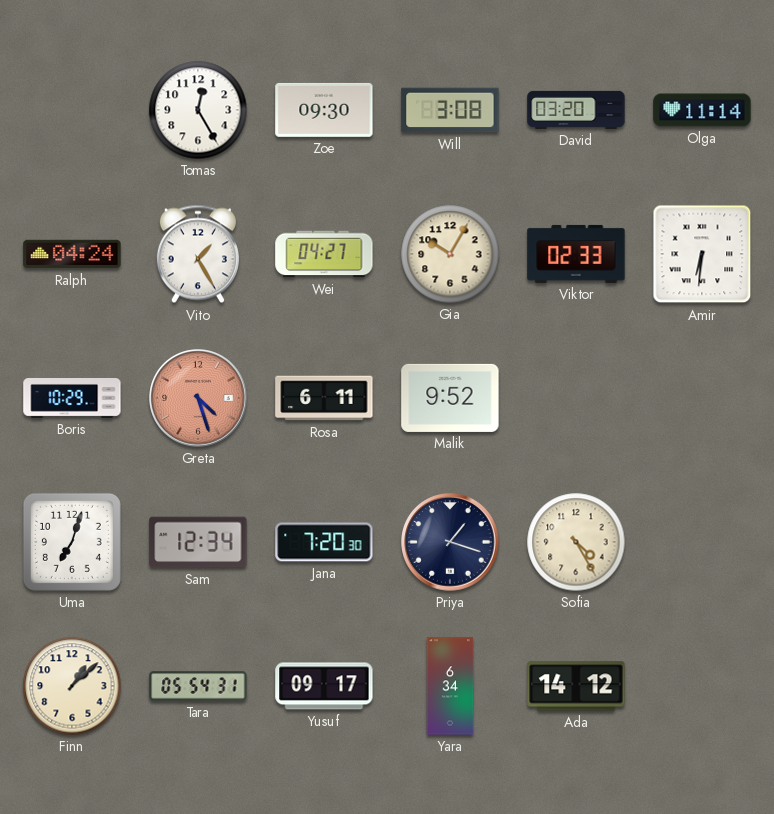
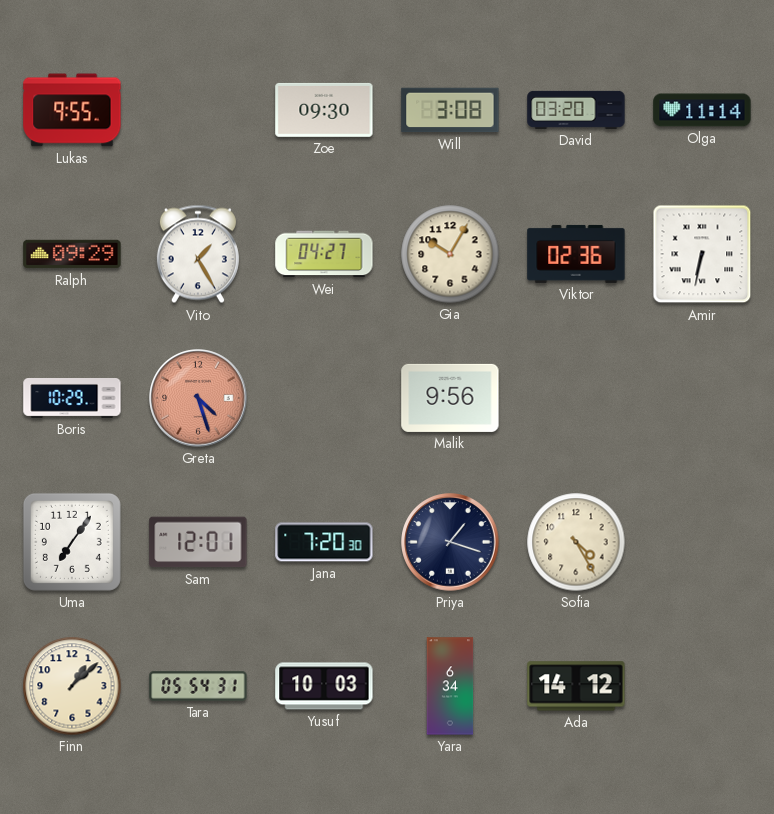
Lukas: none -> 9:55
Tomas: 12:25 -> none
Ralph: 04:24 -> 09:29
Viktor: 02:33 -> 02:36
Amir: 6:31 -> 6:32
Rosa: 6:11 -> none
Malik: 9:52 -> 9:56
Uma: 7:03 -> 7:06
Sam: 12:34 -> 12:01
Yusuf: 09:17 -> 10:03
